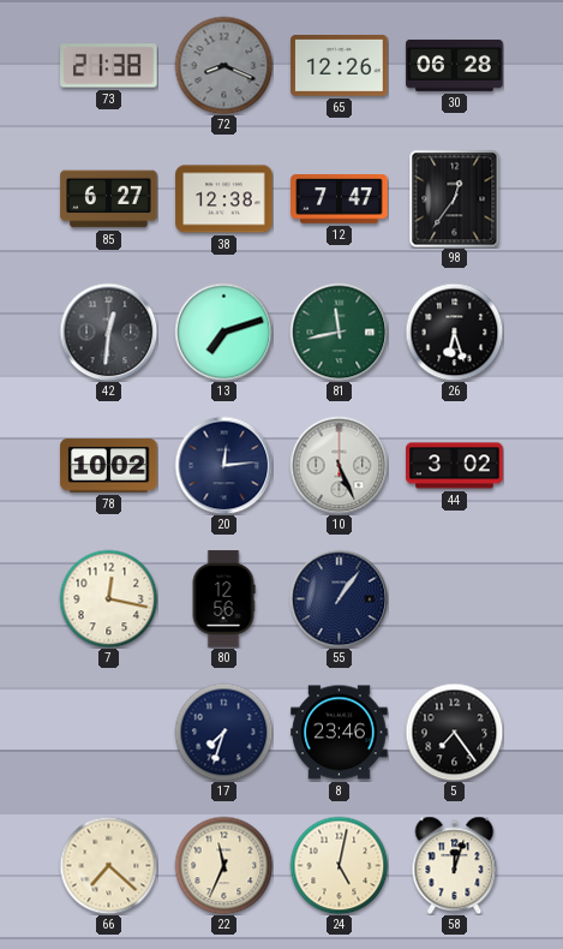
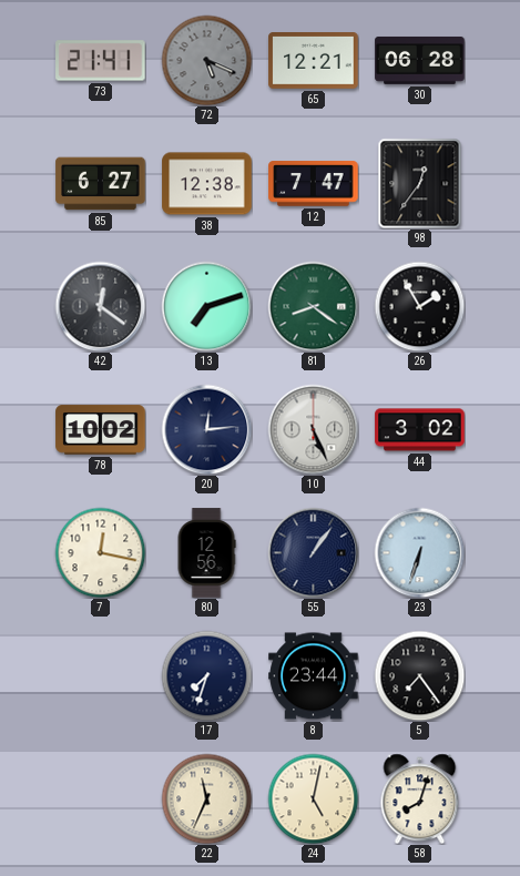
73: 21:38 -> 21:41
72: 8:19 -> 5:19
65: 12:26 -> 12:21
42: 12:31 -> 12:21
81: 11:43 -> 8:21
26: 6:27 -> 1:55
23: none -> 6:33
8: 23:46 -> 23:44
66: 7:22 -> none
58: 12:03 -> 8:03
